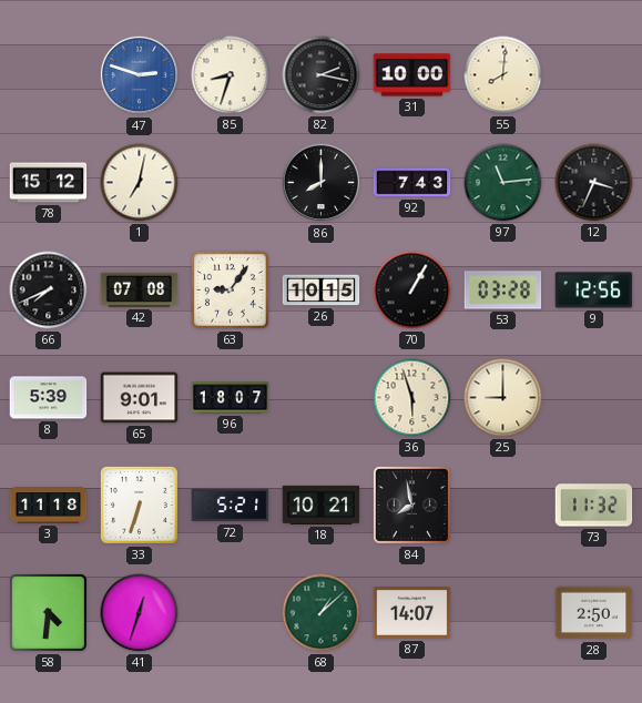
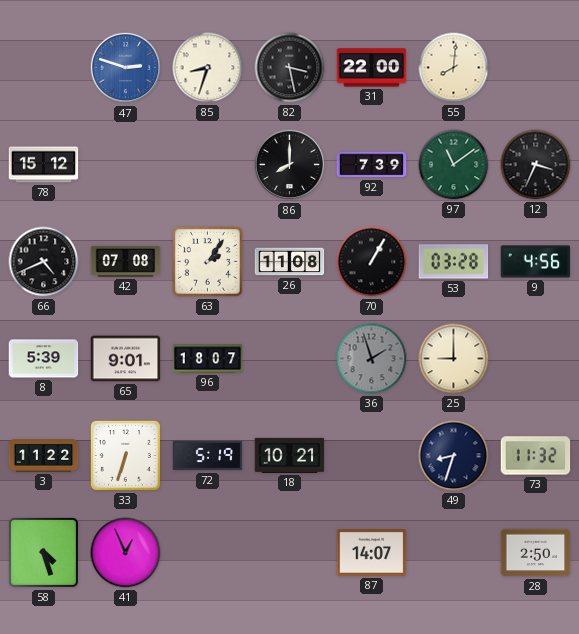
82: 2:17 -> 3:28
31: 10:00 -> 22:00
1: 7:02 -> none
92: 7:43 -> 7:39
97: 11:14 -> 11:09
66: 7:41 -> 4:41
63: 9:06 -> 2:06
26: 10:15 -> 11:08
9: 12:56 -> 4:56
36: 5:57 -> 1:57
36 dial: cream -> grey
3: 11:18 -> 11:22
72: 5:21 -> 5:19
84: 7:58 -> none
49: none -> 8:33
58: 4:31 -> 4:27
41: 12:33 -> 12:56
68: 1:08 -> none
